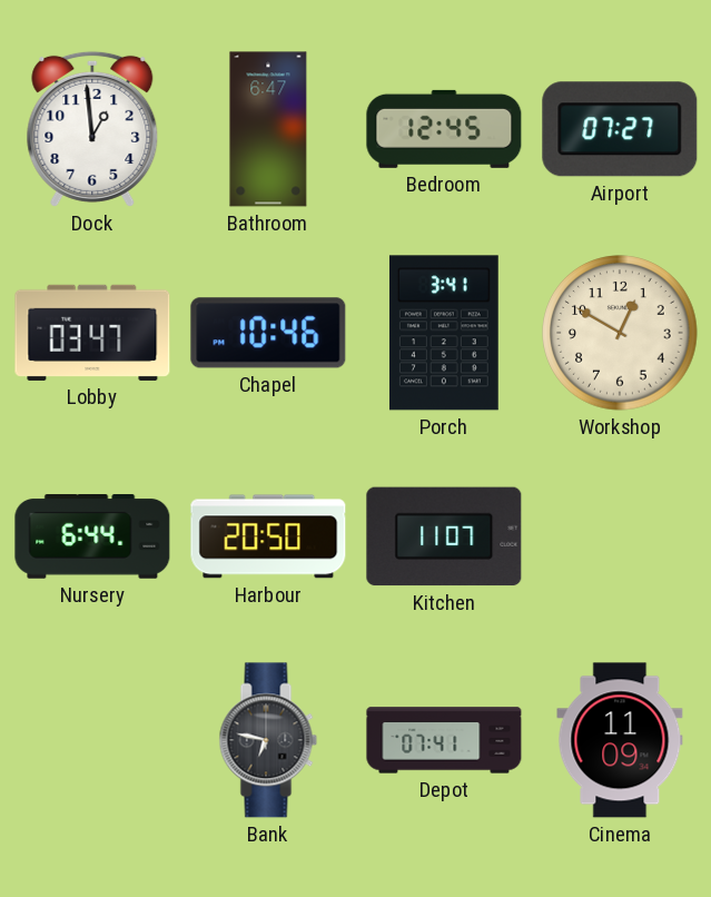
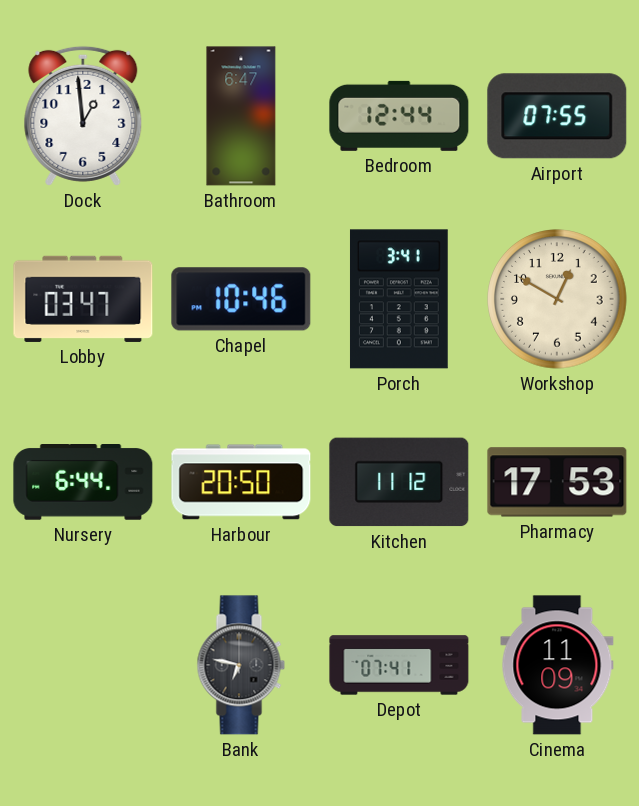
Bedroom: 12:45 -> 12:44
Airport: 07:27 -> 07:55
Kitchen: 11:07 -> 11:12
Pharmacy: none -> 17:53
